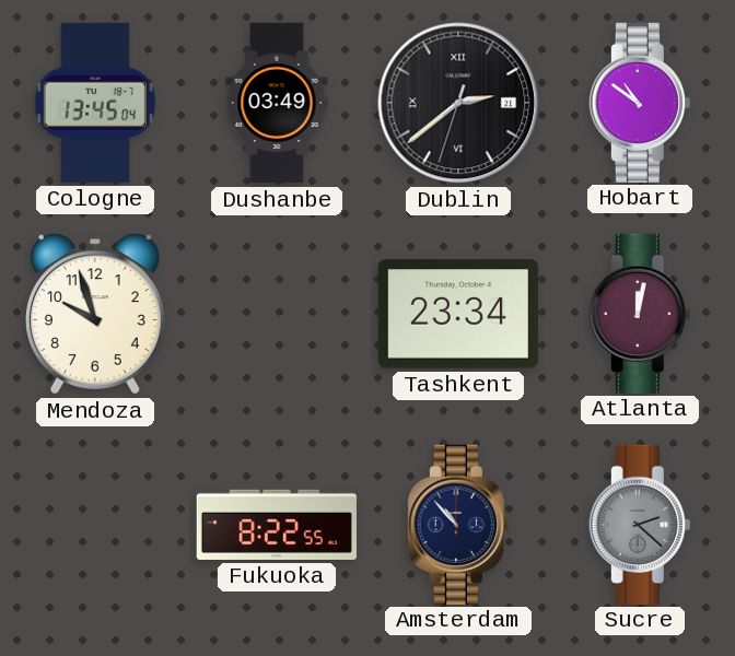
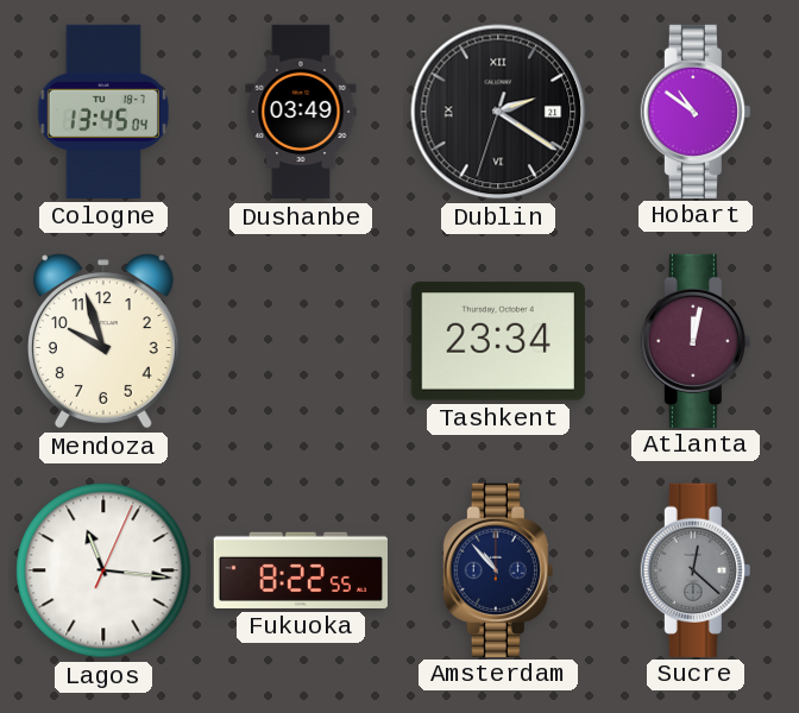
Dublin: 2:38 -> 2:20
Lagos: none -> 11:16
Sucre: 2:22 -> 12:22
